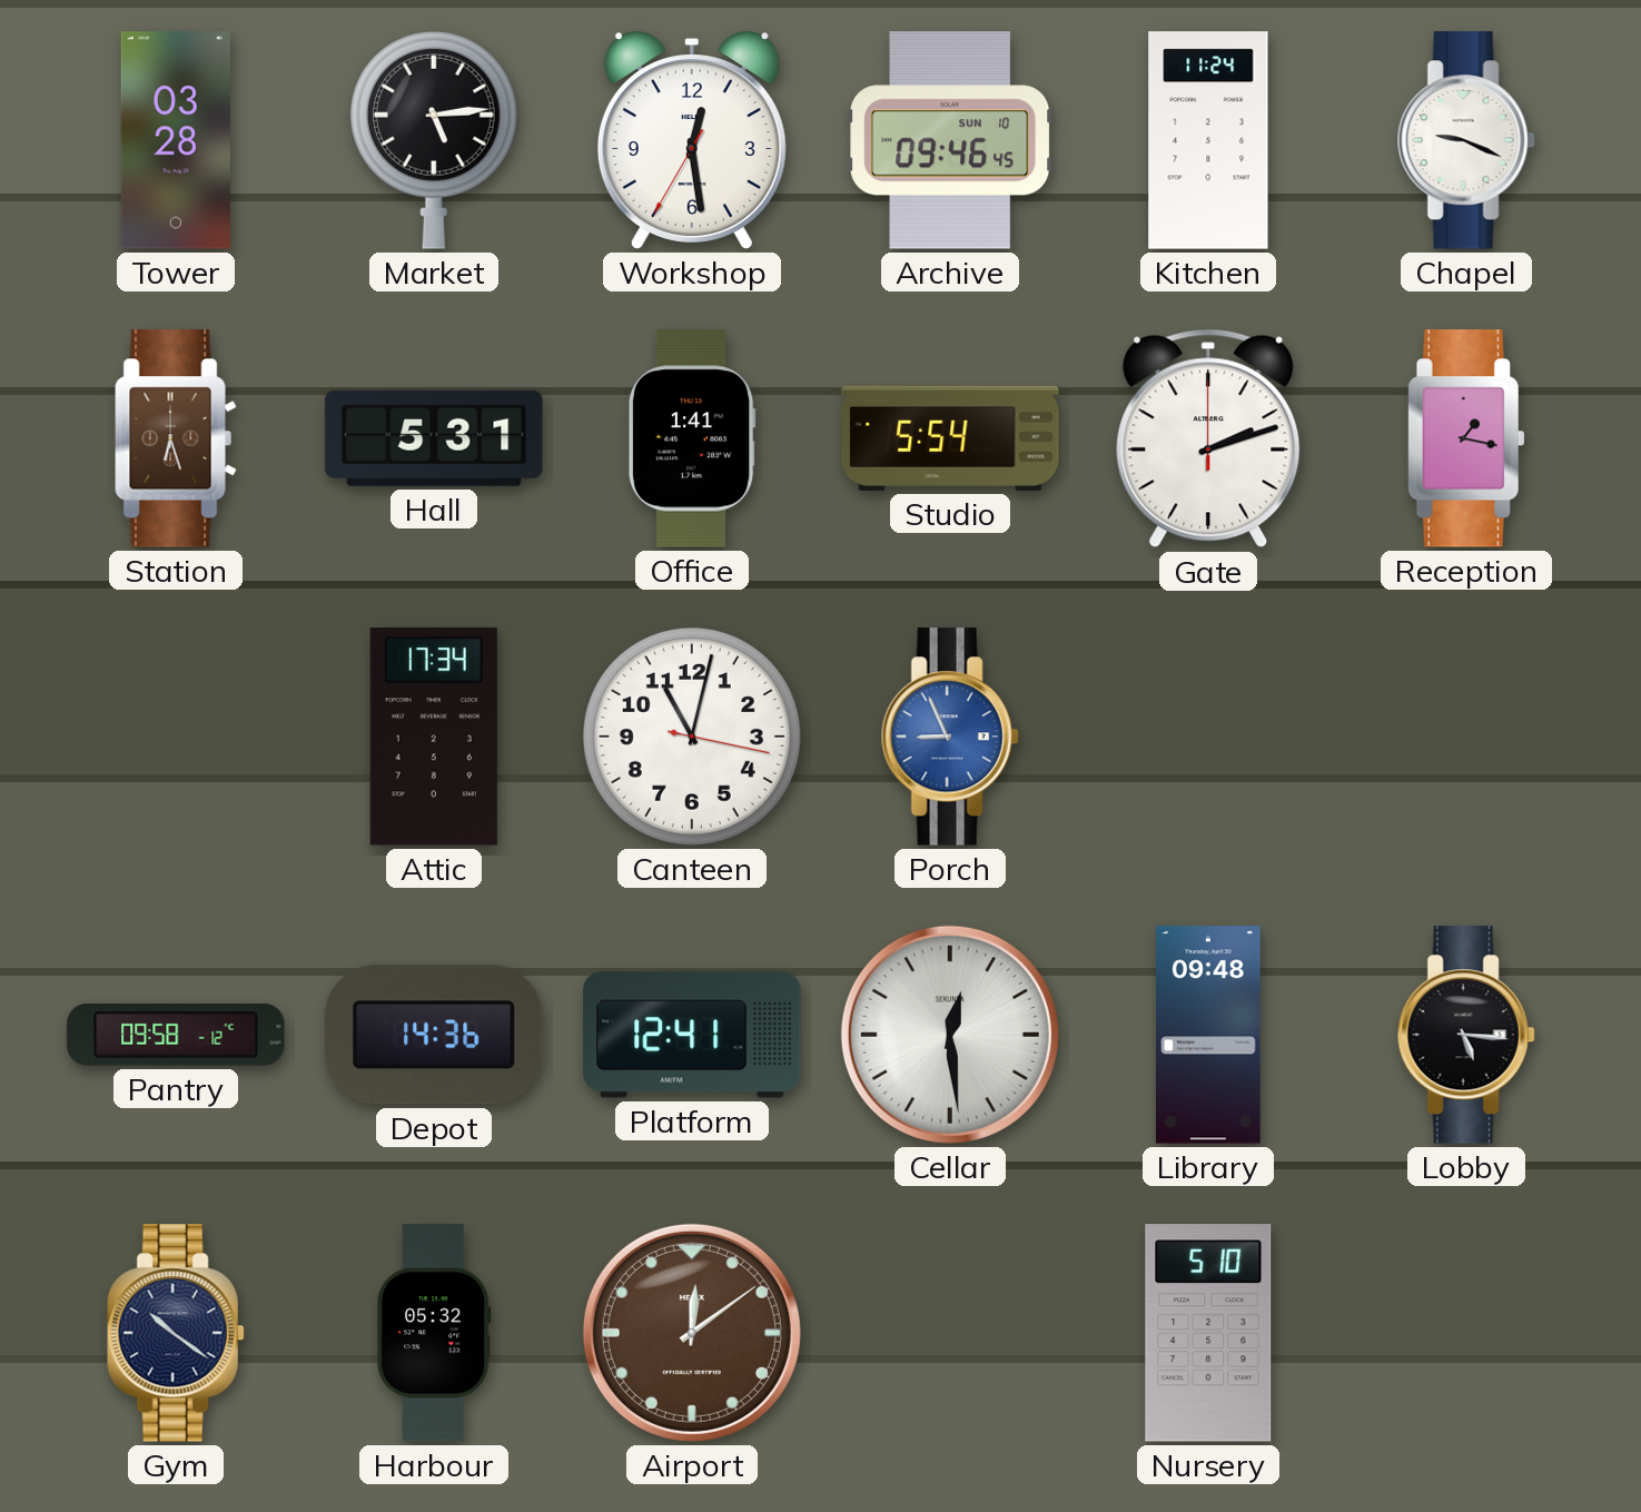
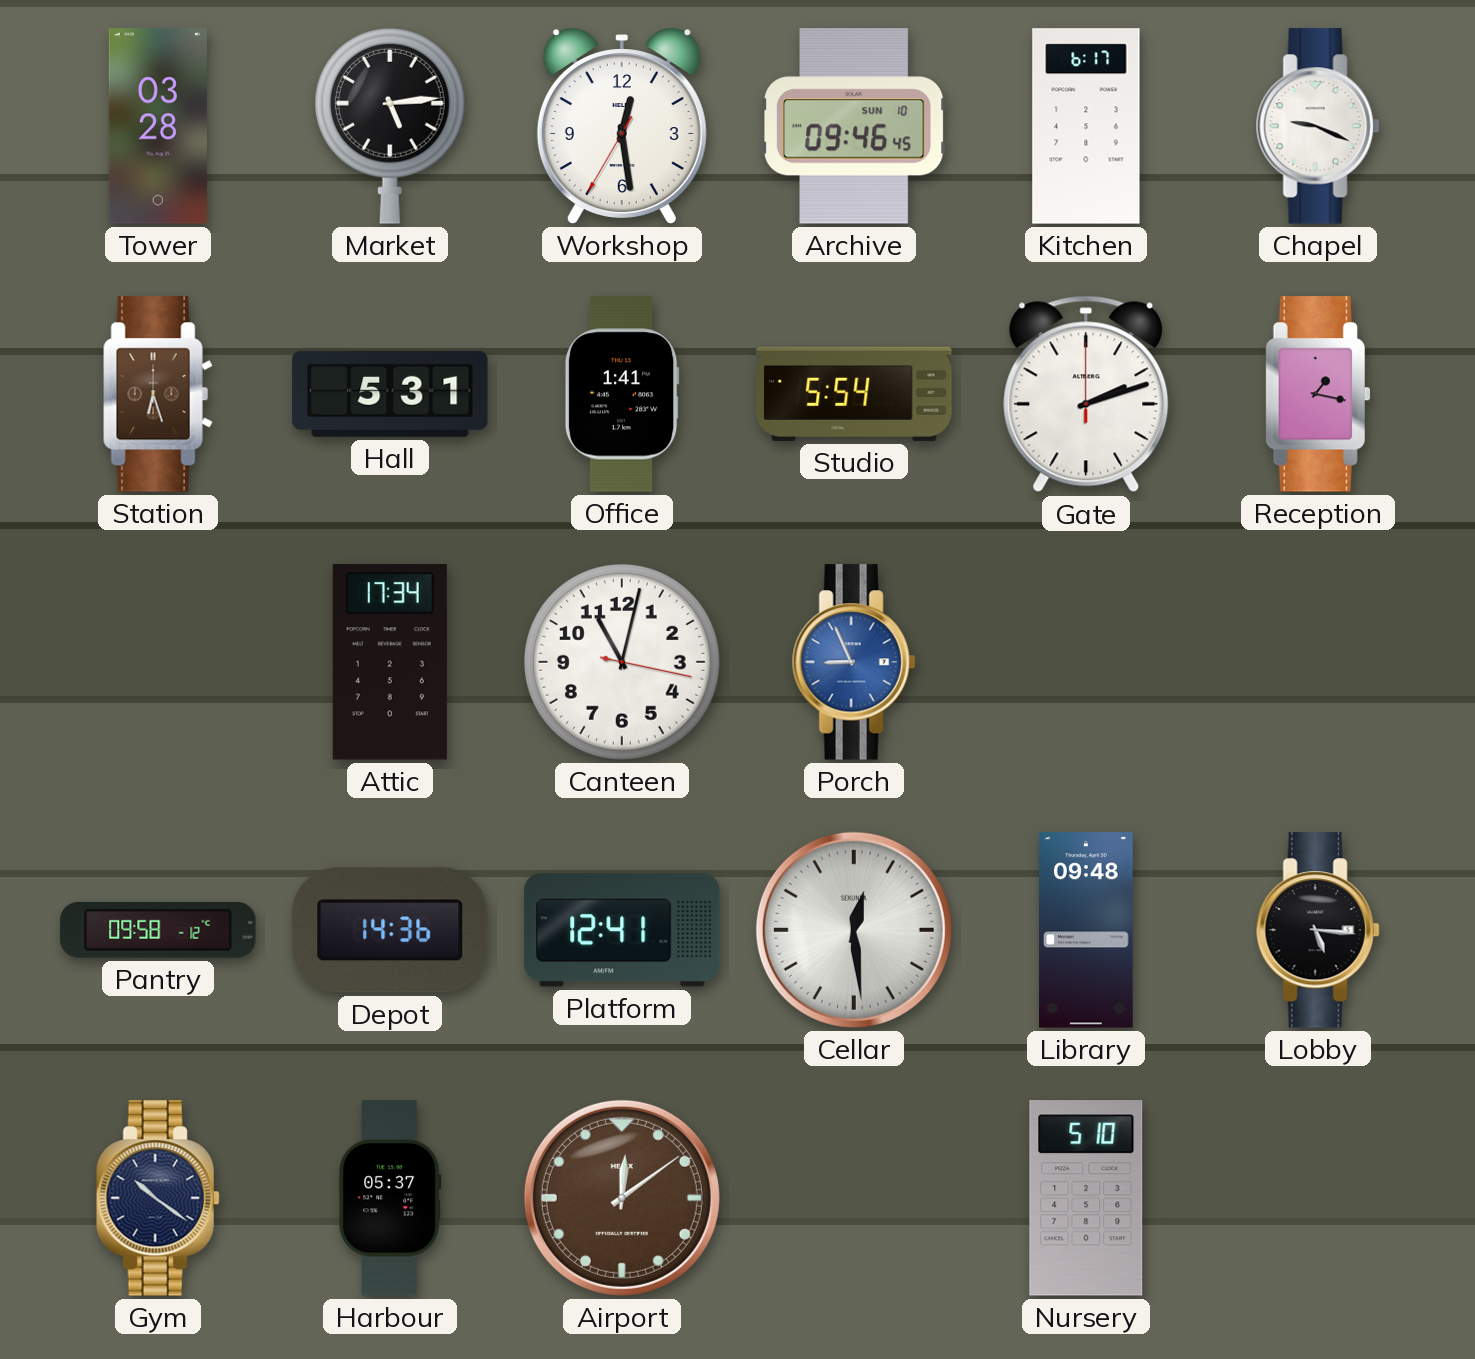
Kitchen: 11:24 -> 6:17
Harbour: 05:32 -> 05:37
